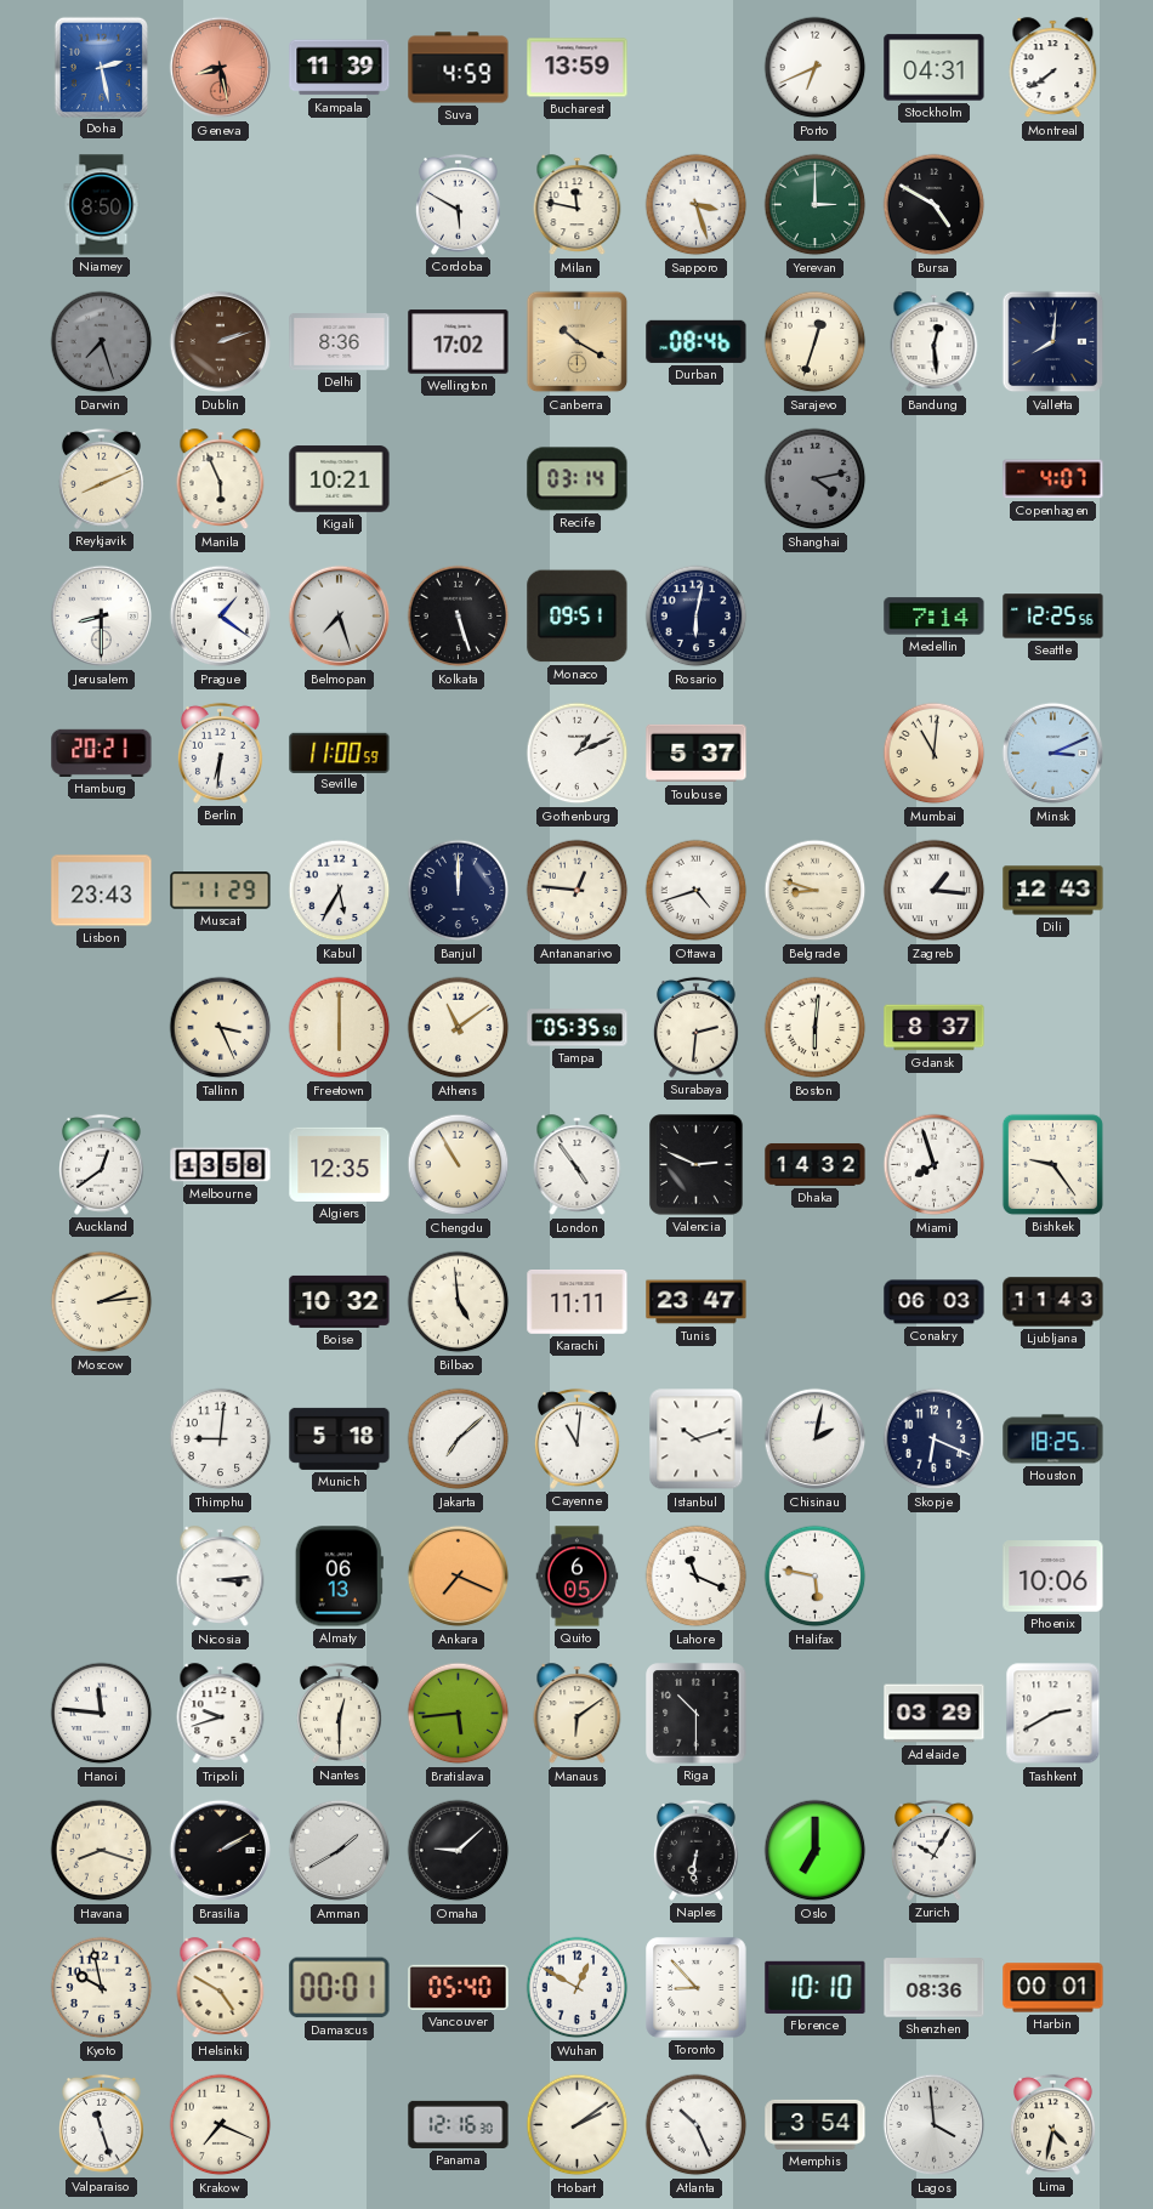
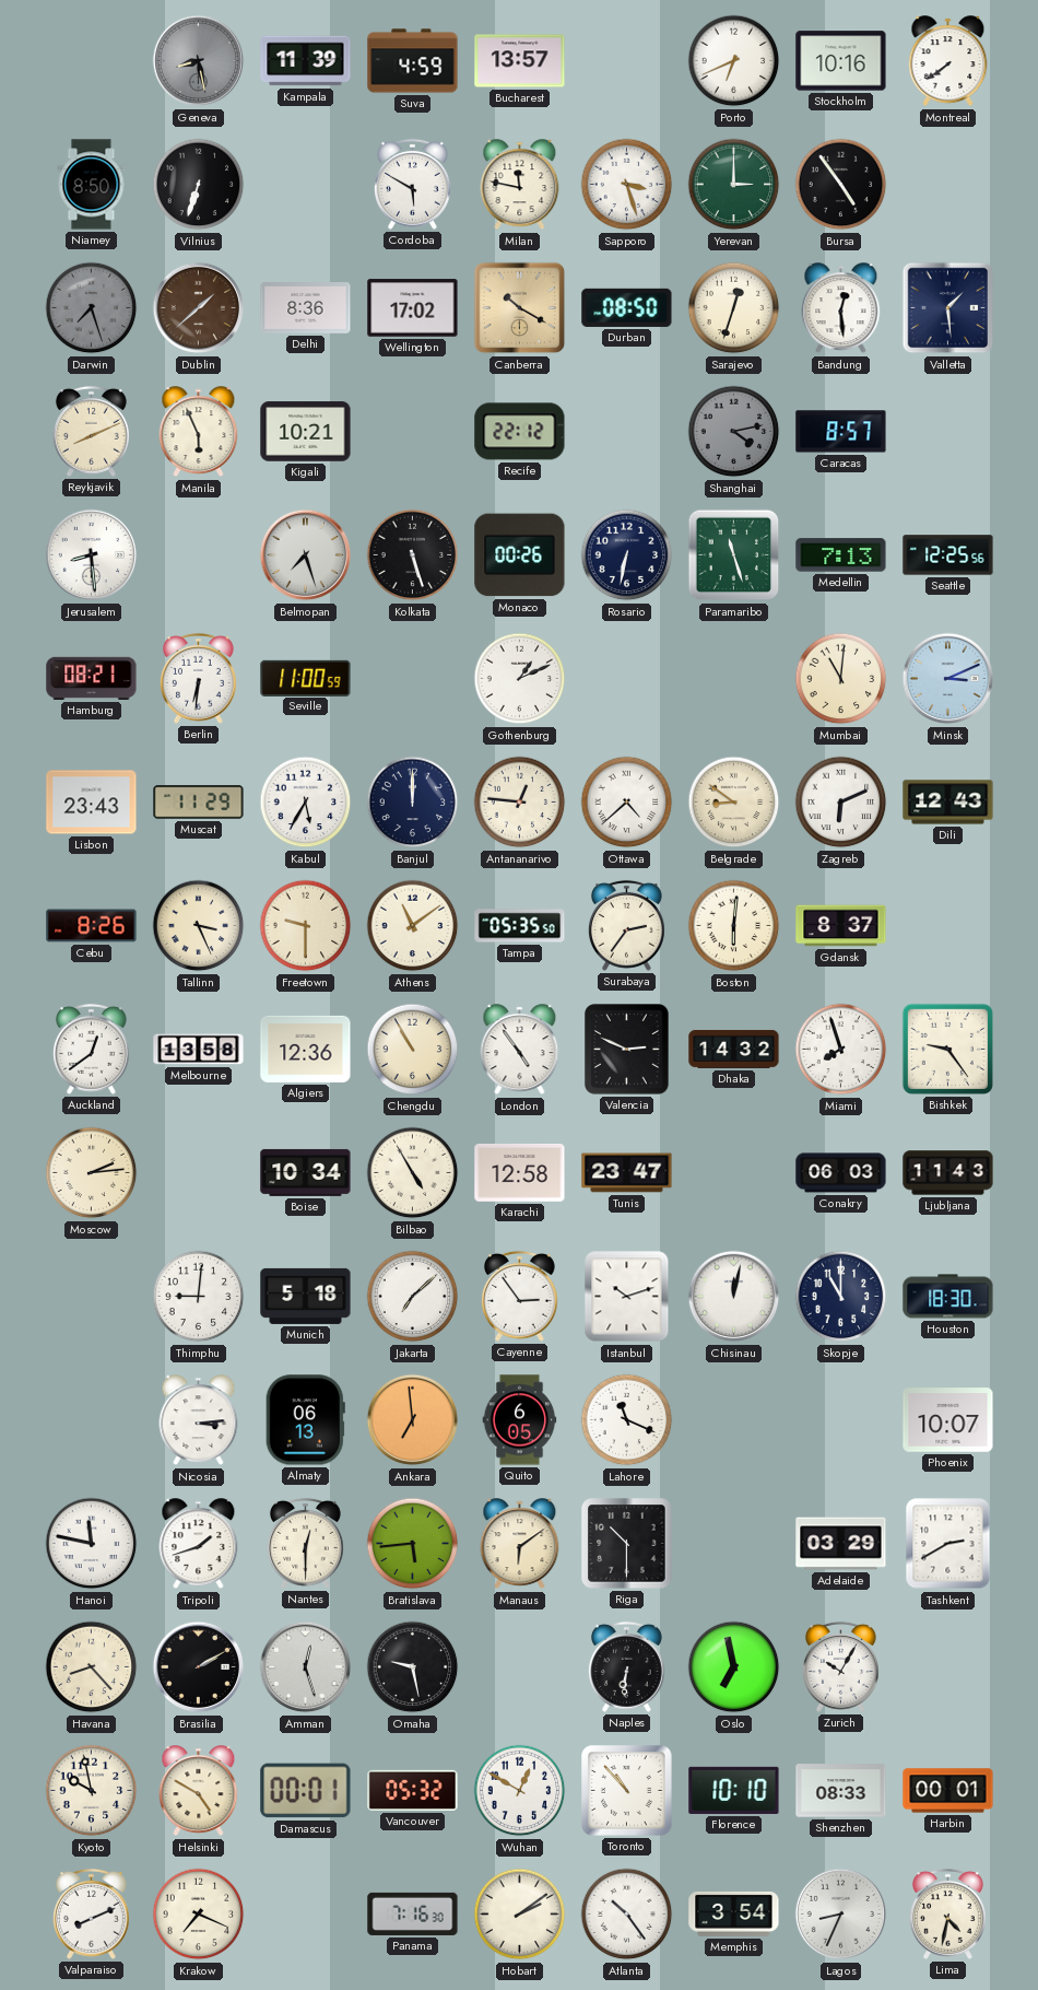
Doha: 2:28 -> none
Geneva dial: salmon -> grey
Bucharest: 13:59 -> 13:57
Stockholm: 04:31 -> 10:16
Vilnius: none -> 6:33
Bursa: 4:50 -> 4:54
Dublin: 2:12 -> 1:38
Durban: 08:46 -> 08:50
Valletta: 8:01 -> 1:29
Recife: 03:14 -> 22:12
Caracas: none -> 8:57
Copenhagen: 4:07 -> none
Jerusalem: 8:30 -> 8:29
Prague: 1:21 -> none
Monaco: 09:51 -> 00:26
Rosario: 6:02 -> 6:32
Paramaribo: none -> 11:27
Medellin: 7:14 -> 7:13
Hamburg: 20:21 -> 08:21
Toulouse: 5:37 -> none
Ottawa: 4:42 -> 4:38
Belgrade: 8:48 -> 8:51
Zagreb: 1:16 -> 6:11
Cebu: none -> 8:26
Freetown: 6:00 -> 9:30
Surabaya: 2:31 -> 2:36
Algiers: 12:35 -> 12:36
Boise: 10:32 -> 10:34
Bilbao: 4:59 -> 4:55
Karachi: 11:11 -> 12:58
Cayenne: 11:01 -> 2:54
Chisinau: 2:02 -> 12:02
Skopje: 6:19 -> 11:00
Houston: 18:25 -> 18:30
Ankara: 7:19 -> 6:59
Halifax: 5:47 -> none
Phoenix: 10:06 -> 10:07
Hanoi: 11:46 -> 11:47
Tripoli: 9:42 -> 1:42
Havana: 8:18 -> 8:23
Amman: 1:40 -> 12:27
Omaha: 9:08 -> 9:28
Oslo: 7:00 -> 6:58
Vancouver: 05:40 -> 05:32
Toronto: 8:53 -> 10:53
Shenzhen: 08:36 -> 08:33
Valparaiso: 11:27 -> 8:11
Panama: 12:16 -> 7:16
Atlanta: 10:26 -> 10:24
Lagos: 3:59 -> 8:34
